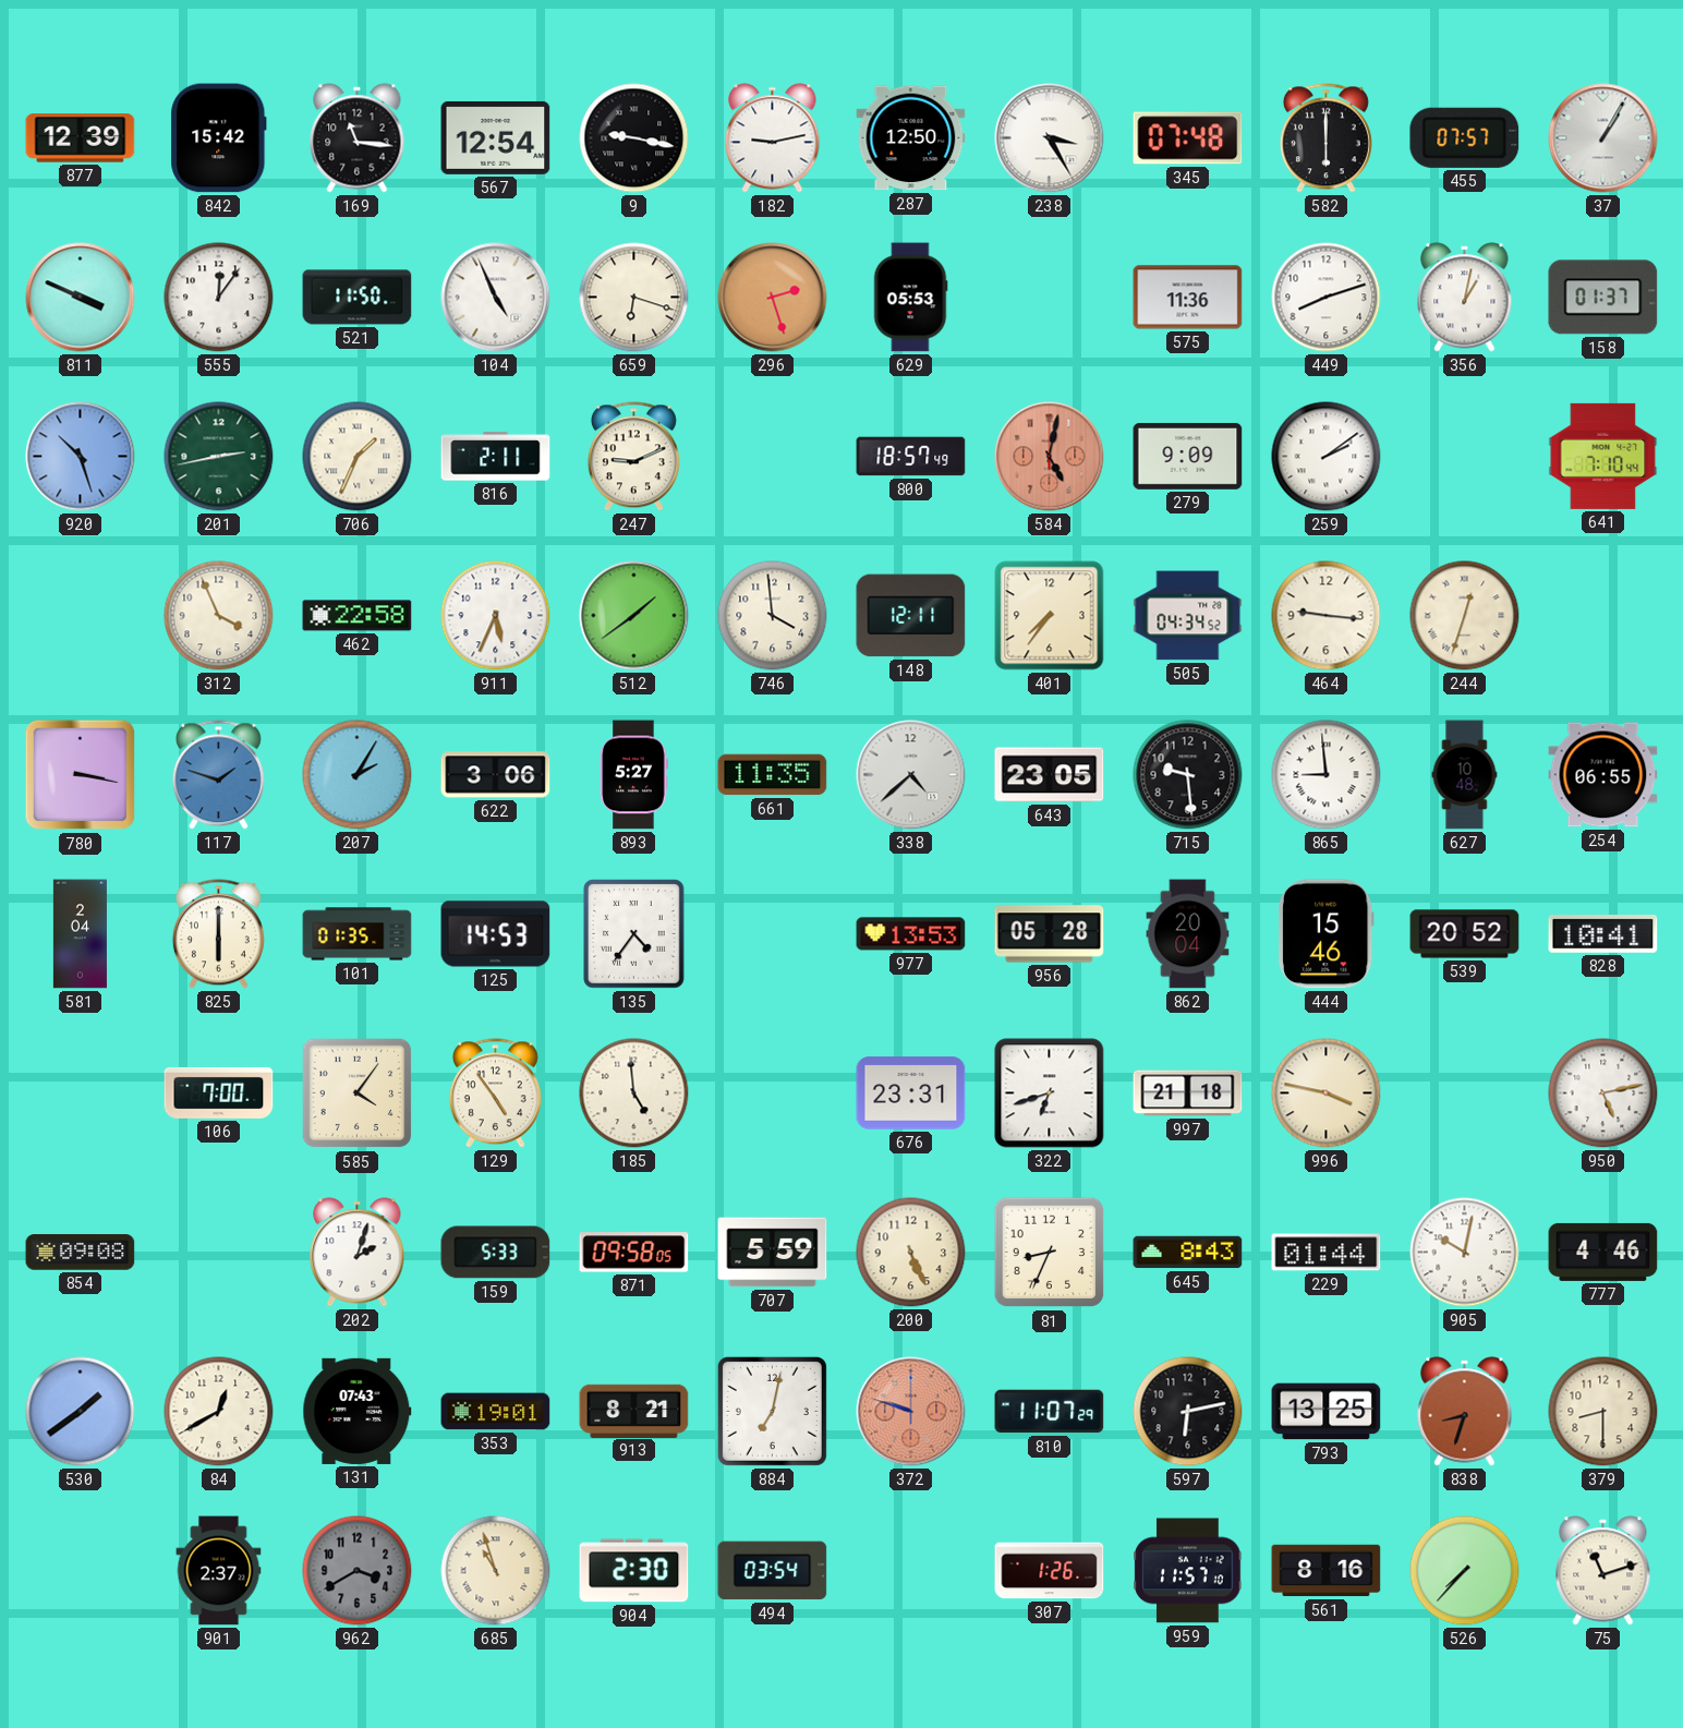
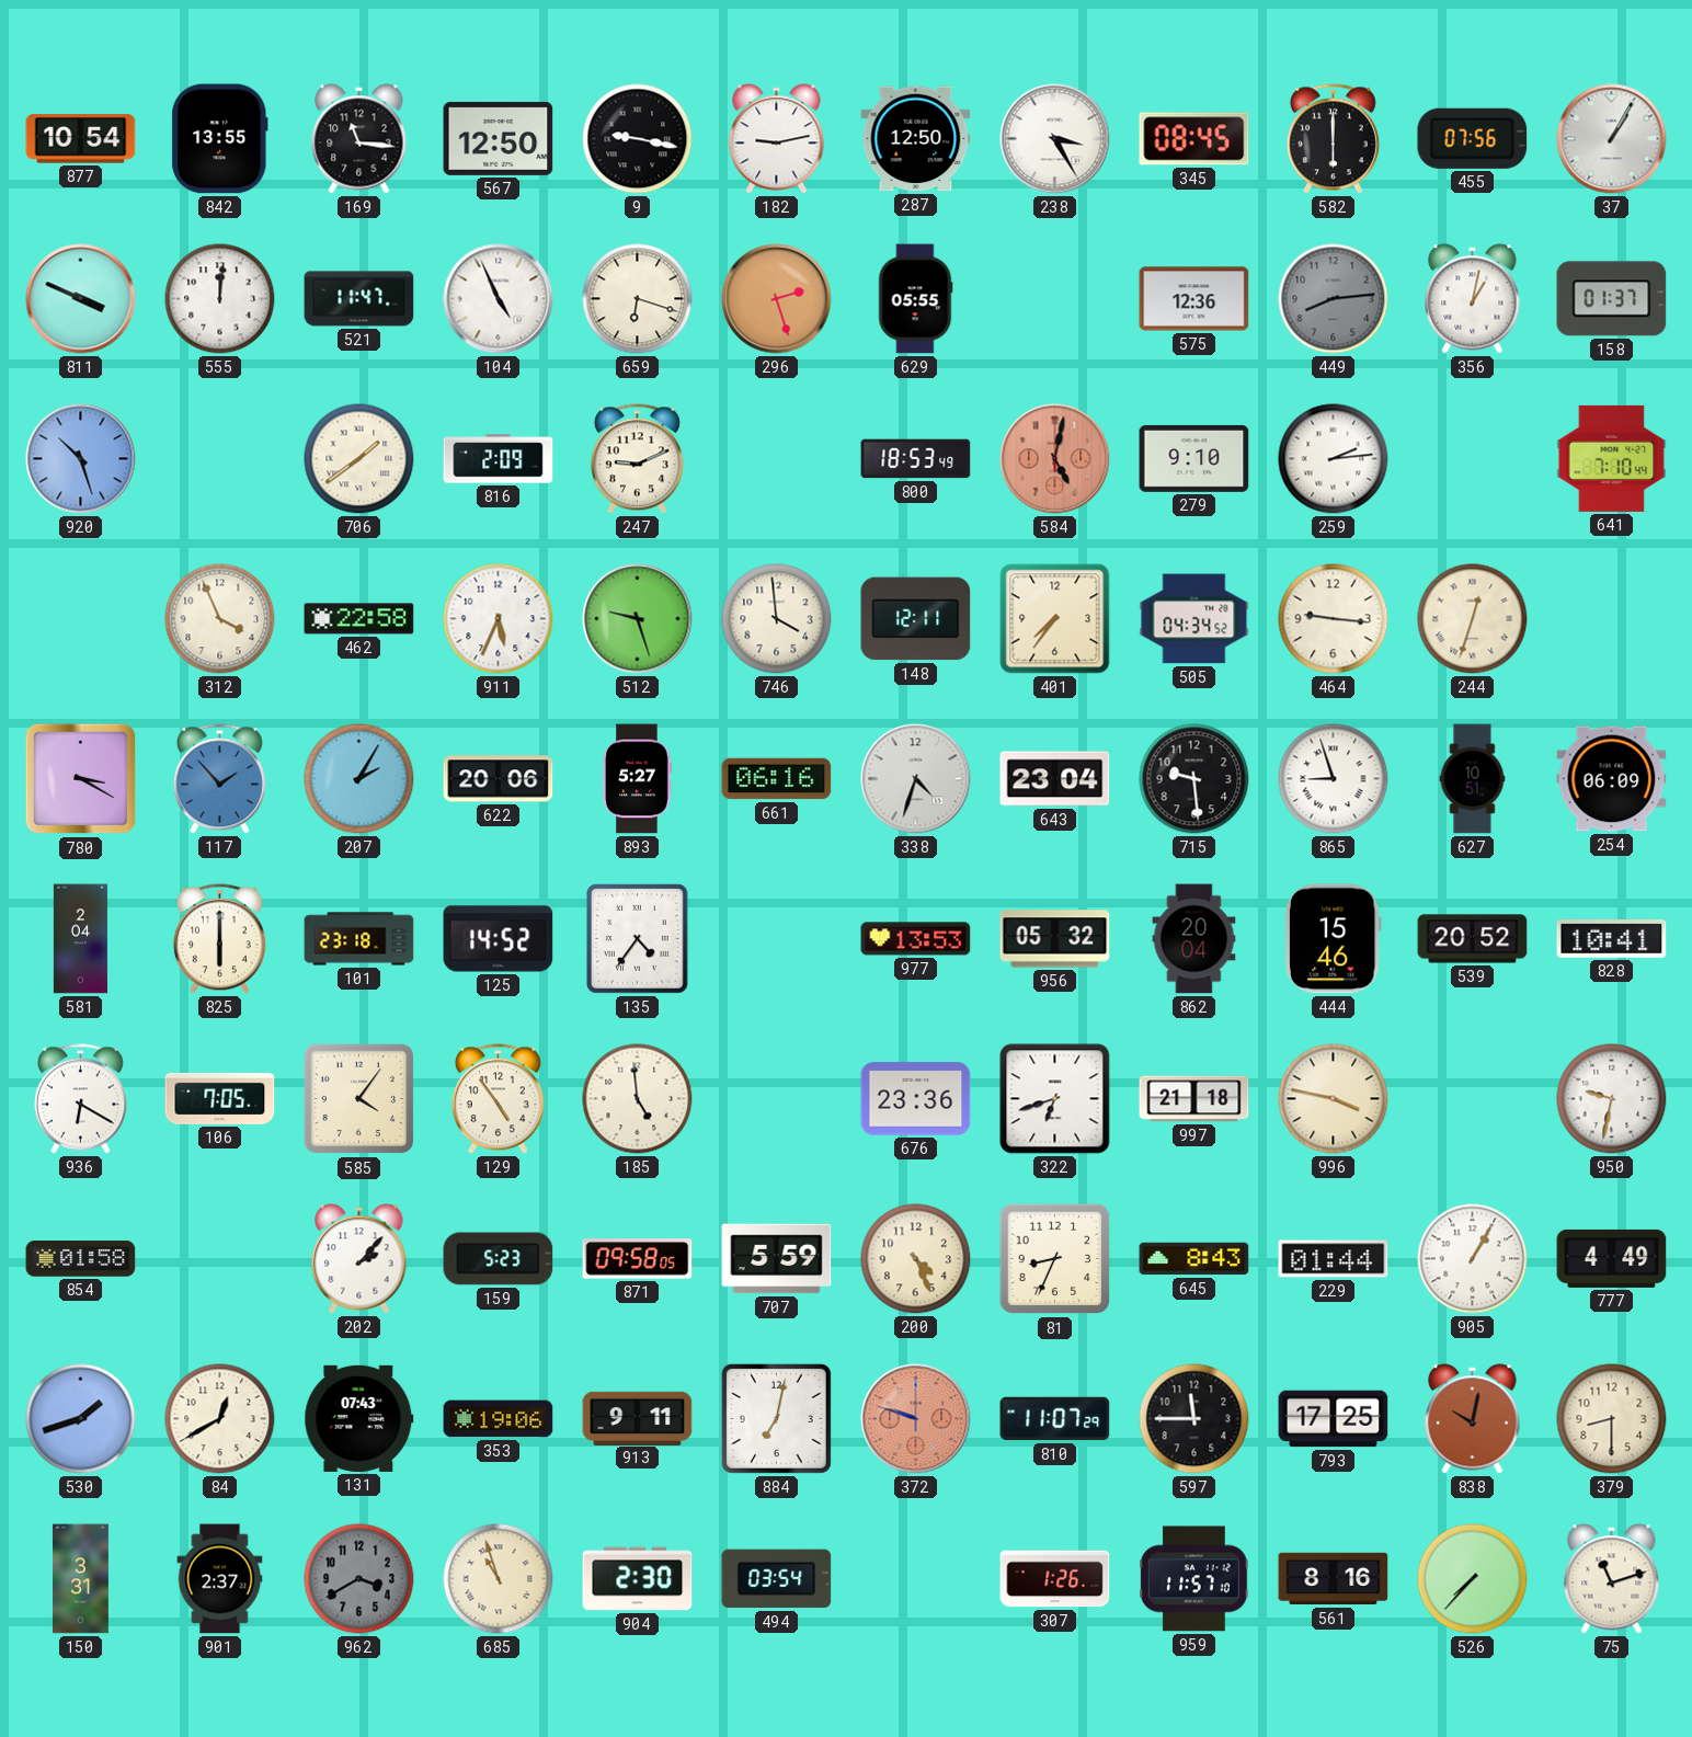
877: 12:39 -> 10:54
842: 15:42 -> 13:55
567: 12:54 -> 12:50
345: 07:48 -> 08:45
455: 07:57 -> 07:56
555: 12:06 -> 12:01
521: 11:50 -> 11:47
629: 05:53 -> 05:55
575: 11:36 -> 12:36
449: 8:12 -> 8:14
449 dial: white -> grey
201: 2:43 -> none
706: 1:34 -> 1:39
816: 2:11 -> 2:09
800: 18:57 -> 18:53
279: 9:09 -> 9:10
259: 2:09 -> 2:14
512: 1:39 -> 9:27
780: 3:17 -> 3:20
117: 1:48 -> 1:53
622: 3:06 -> 20:06
661: 11:35 -> 06:16
338: 4:38 -> 4:33
643: 23:05 -> 23:04
865: 8:59 -> 8:57
627: 10:48 -> 10:51
254: 06:55 -> 06:09
101: 01:35 -> 23:18
125: 14:53 -> 14:52
956: 05:28 -> 05:32
936: none -> 6:20
106: 7:00 -> 7:05
676: 23:31 -> 23:36
950: 5:13 -> 9:32
854: 09:08 -> 01:58
202: 2:03 -> 2:07
159: 5:33 -> 5:23
200: 5:26 -> 4:26
905: 10:02 -> 1:05
777: 4:46 -> 4:49
530: 1:39 -> 1:42
353: 19:01 -> 19:06
913: 8:21 -> 9:11
597: 6:13 -> 11:45
793: 13:25 -> 17:25
838: 8:33 -> 10:02
150: none -> 3:31
